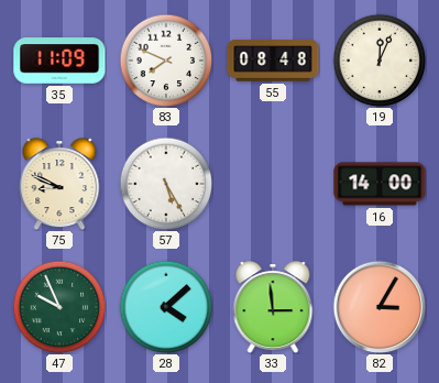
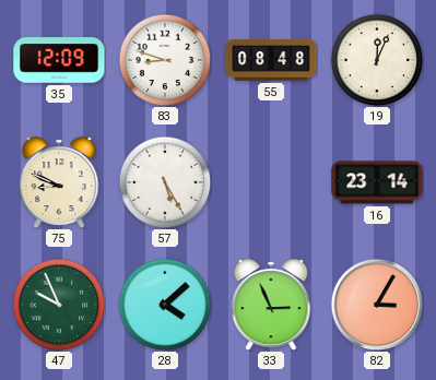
35: 11:09 -> 12:09
83: 7:49 -> 8:48
16: 14:00 -> 23:14
33: 2:59 -> 2:56
